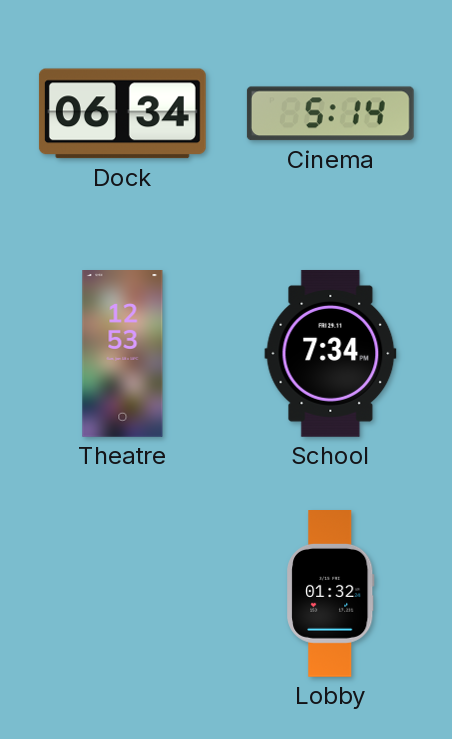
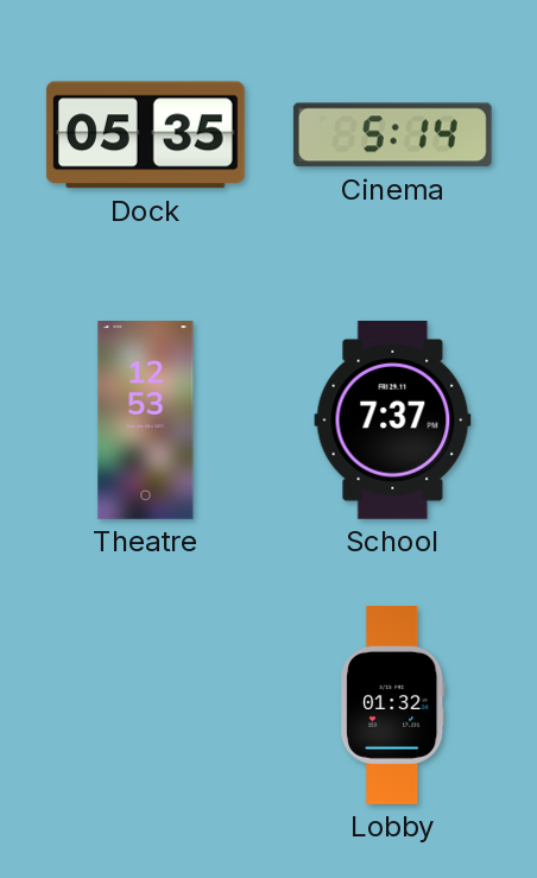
Dock: 06:34 -> 05:35
School: 7:34 -> 7:37
